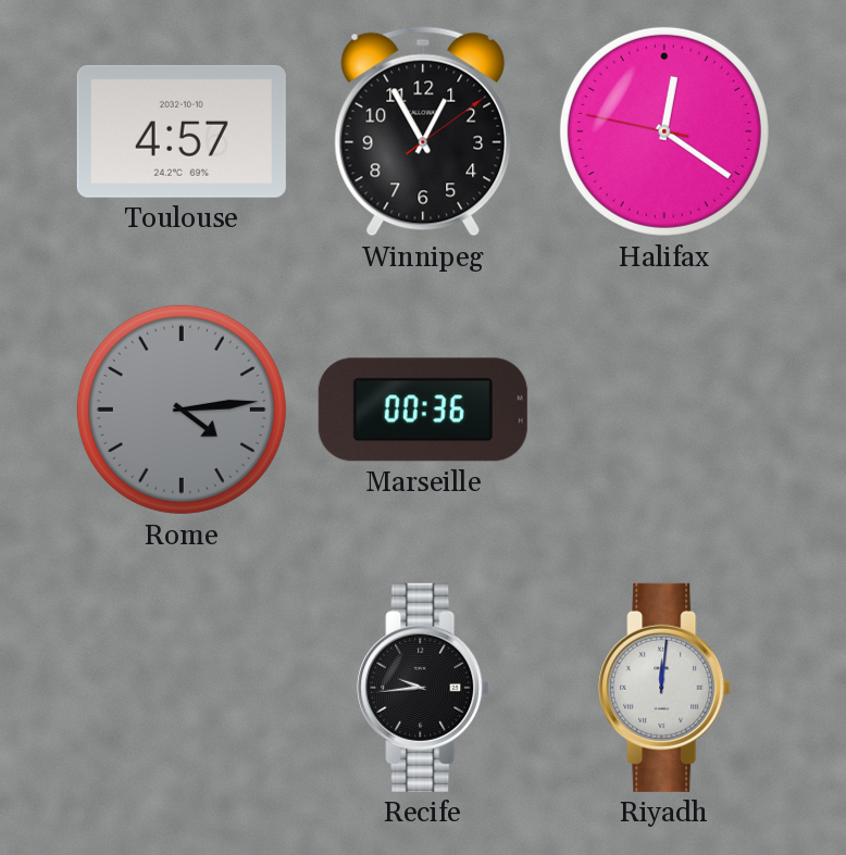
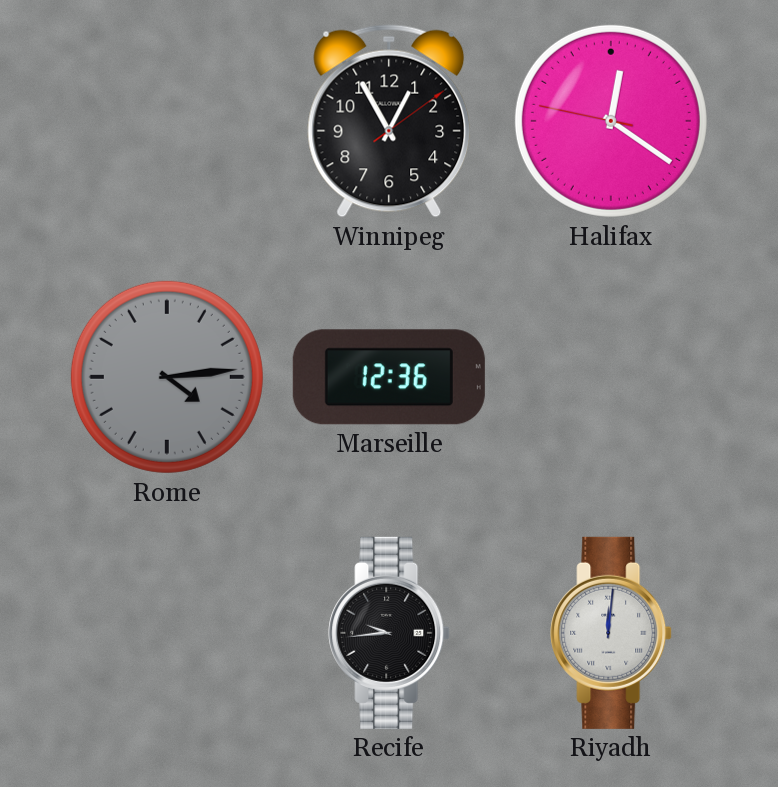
Toulouse: 4:57 -> none
Marseille: 00:36 -> 12:36
